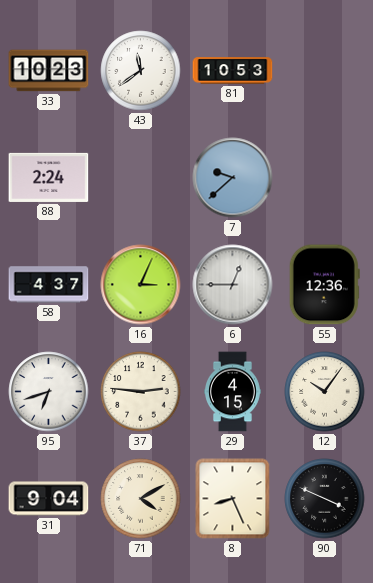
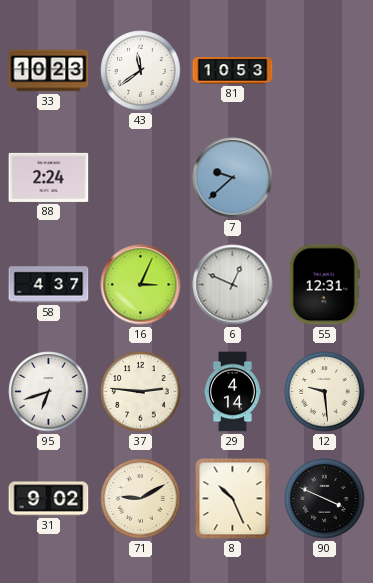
6: 12:45 -> 12:49
55: 12:36 -> 12:31
29: 4:15 -> 4:14
12: 10:06 -> 9:29
31: 9:04 -> 9:02
71: 4:10 -> 9:10
8: 8:26 -> 10:26
